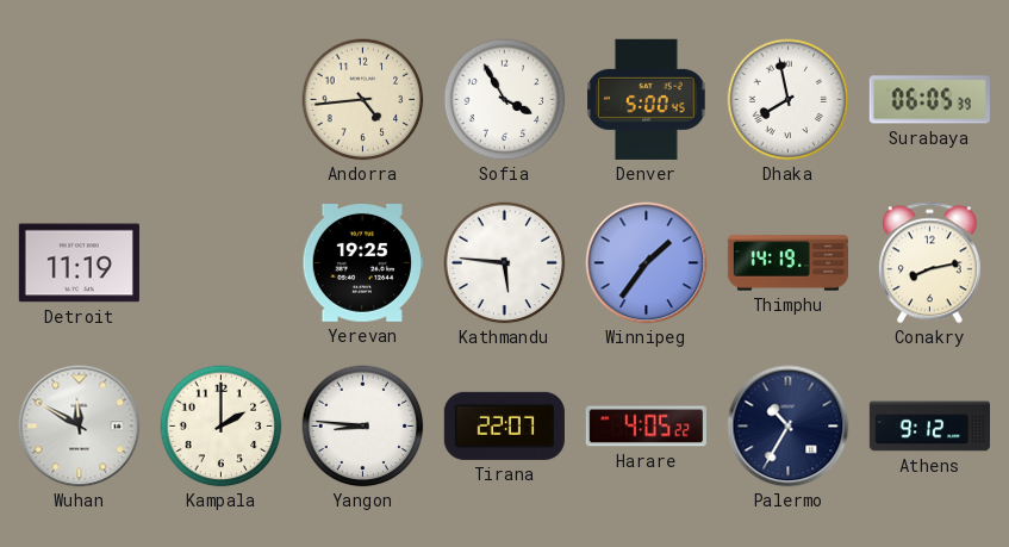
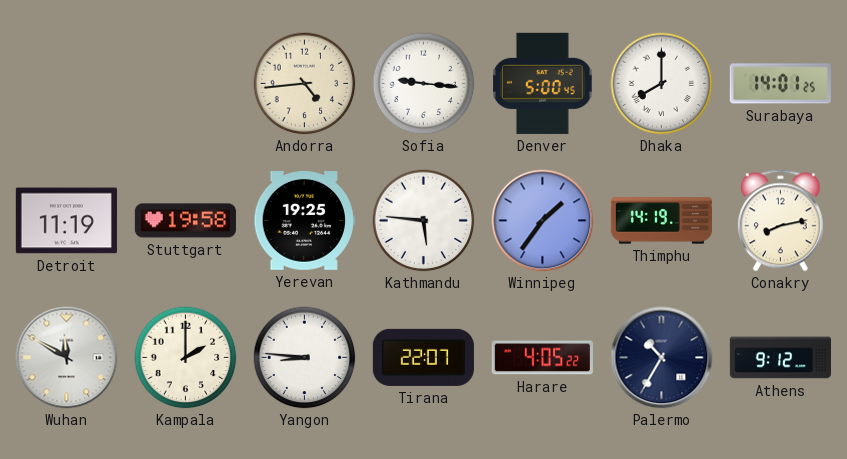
Sofia: 3:55 -> 9:16
Dhaka: 7:58 -> 8:00
Surabaya: 06:05 -> 14:01
Stuttgart: none -> 19:58
